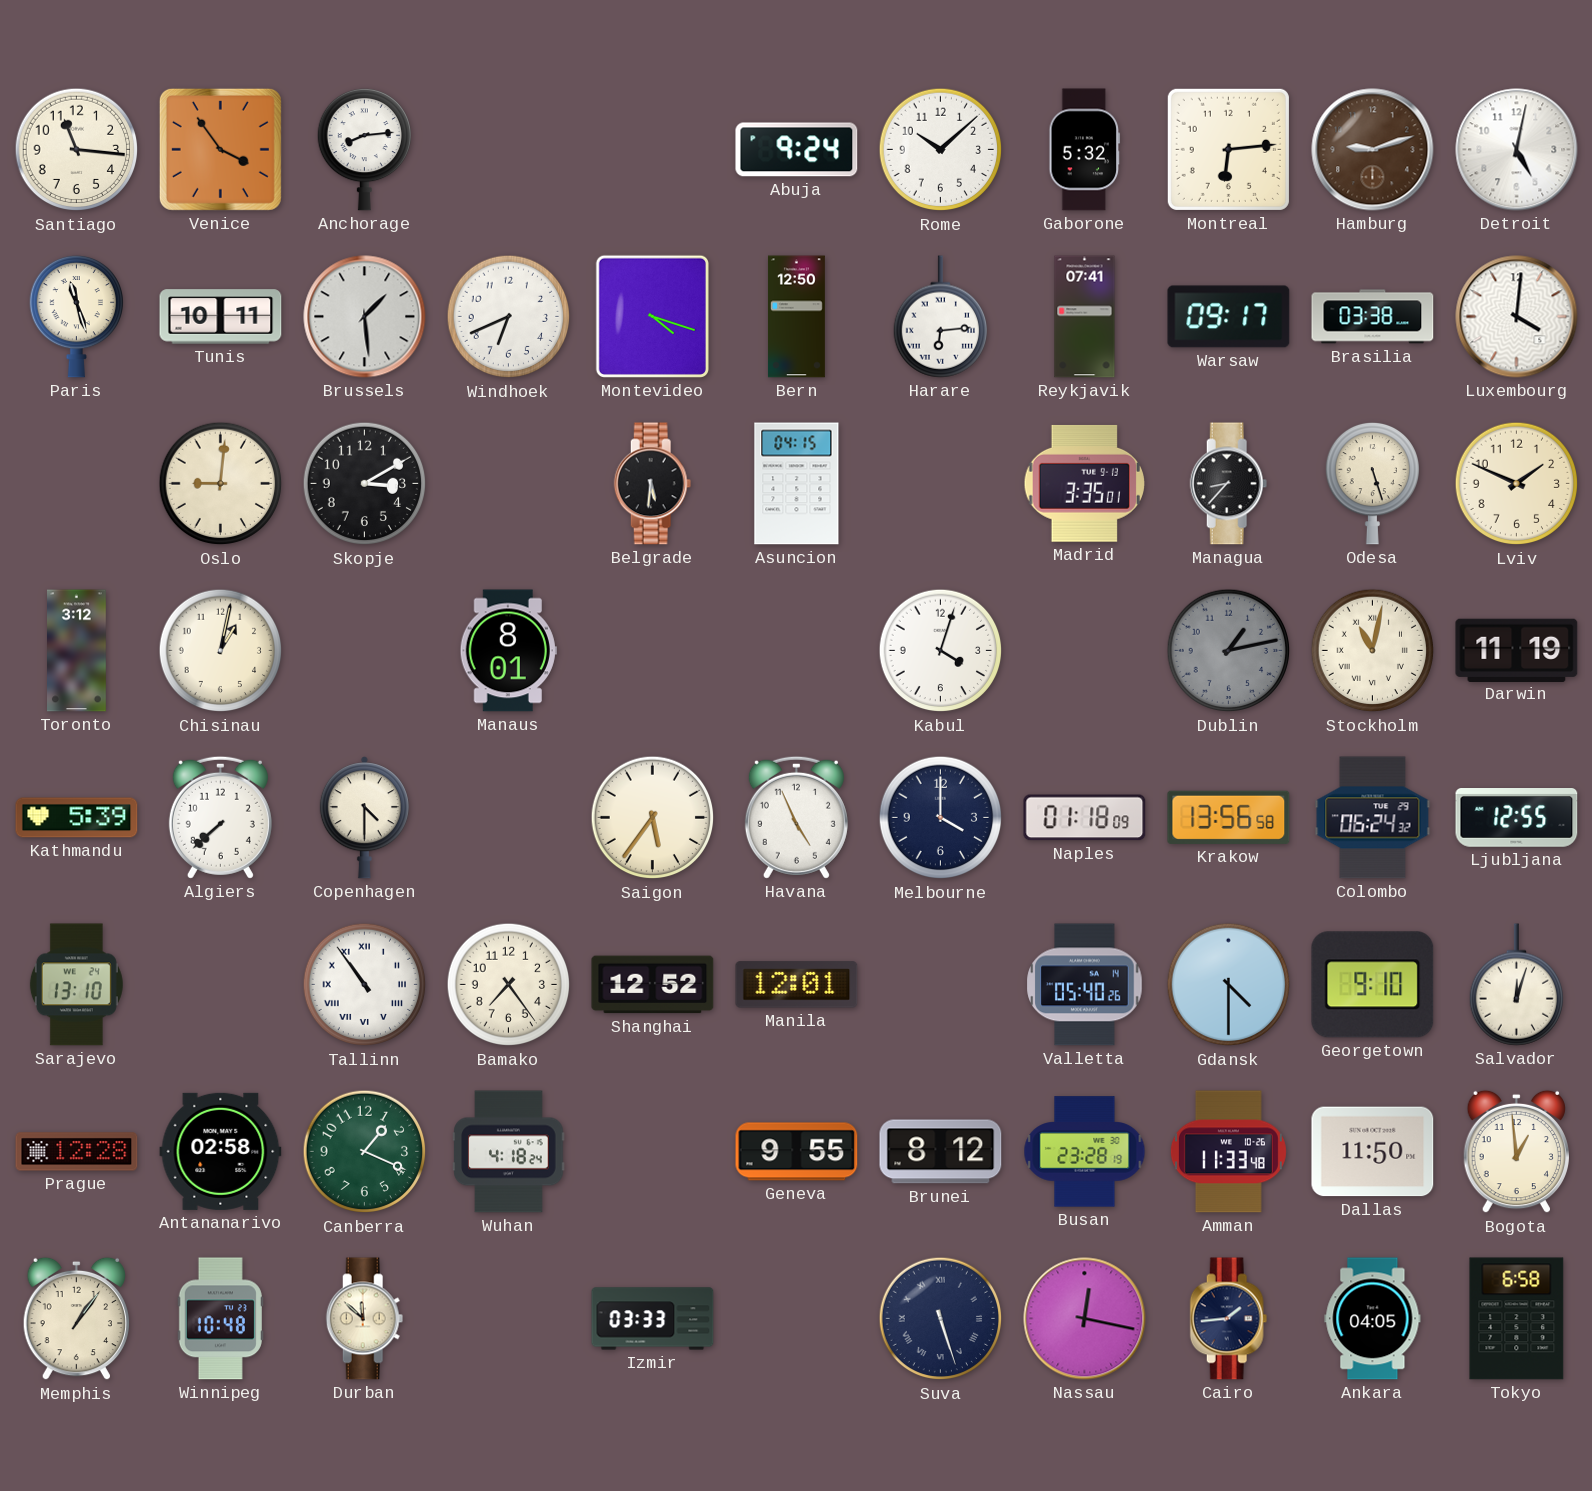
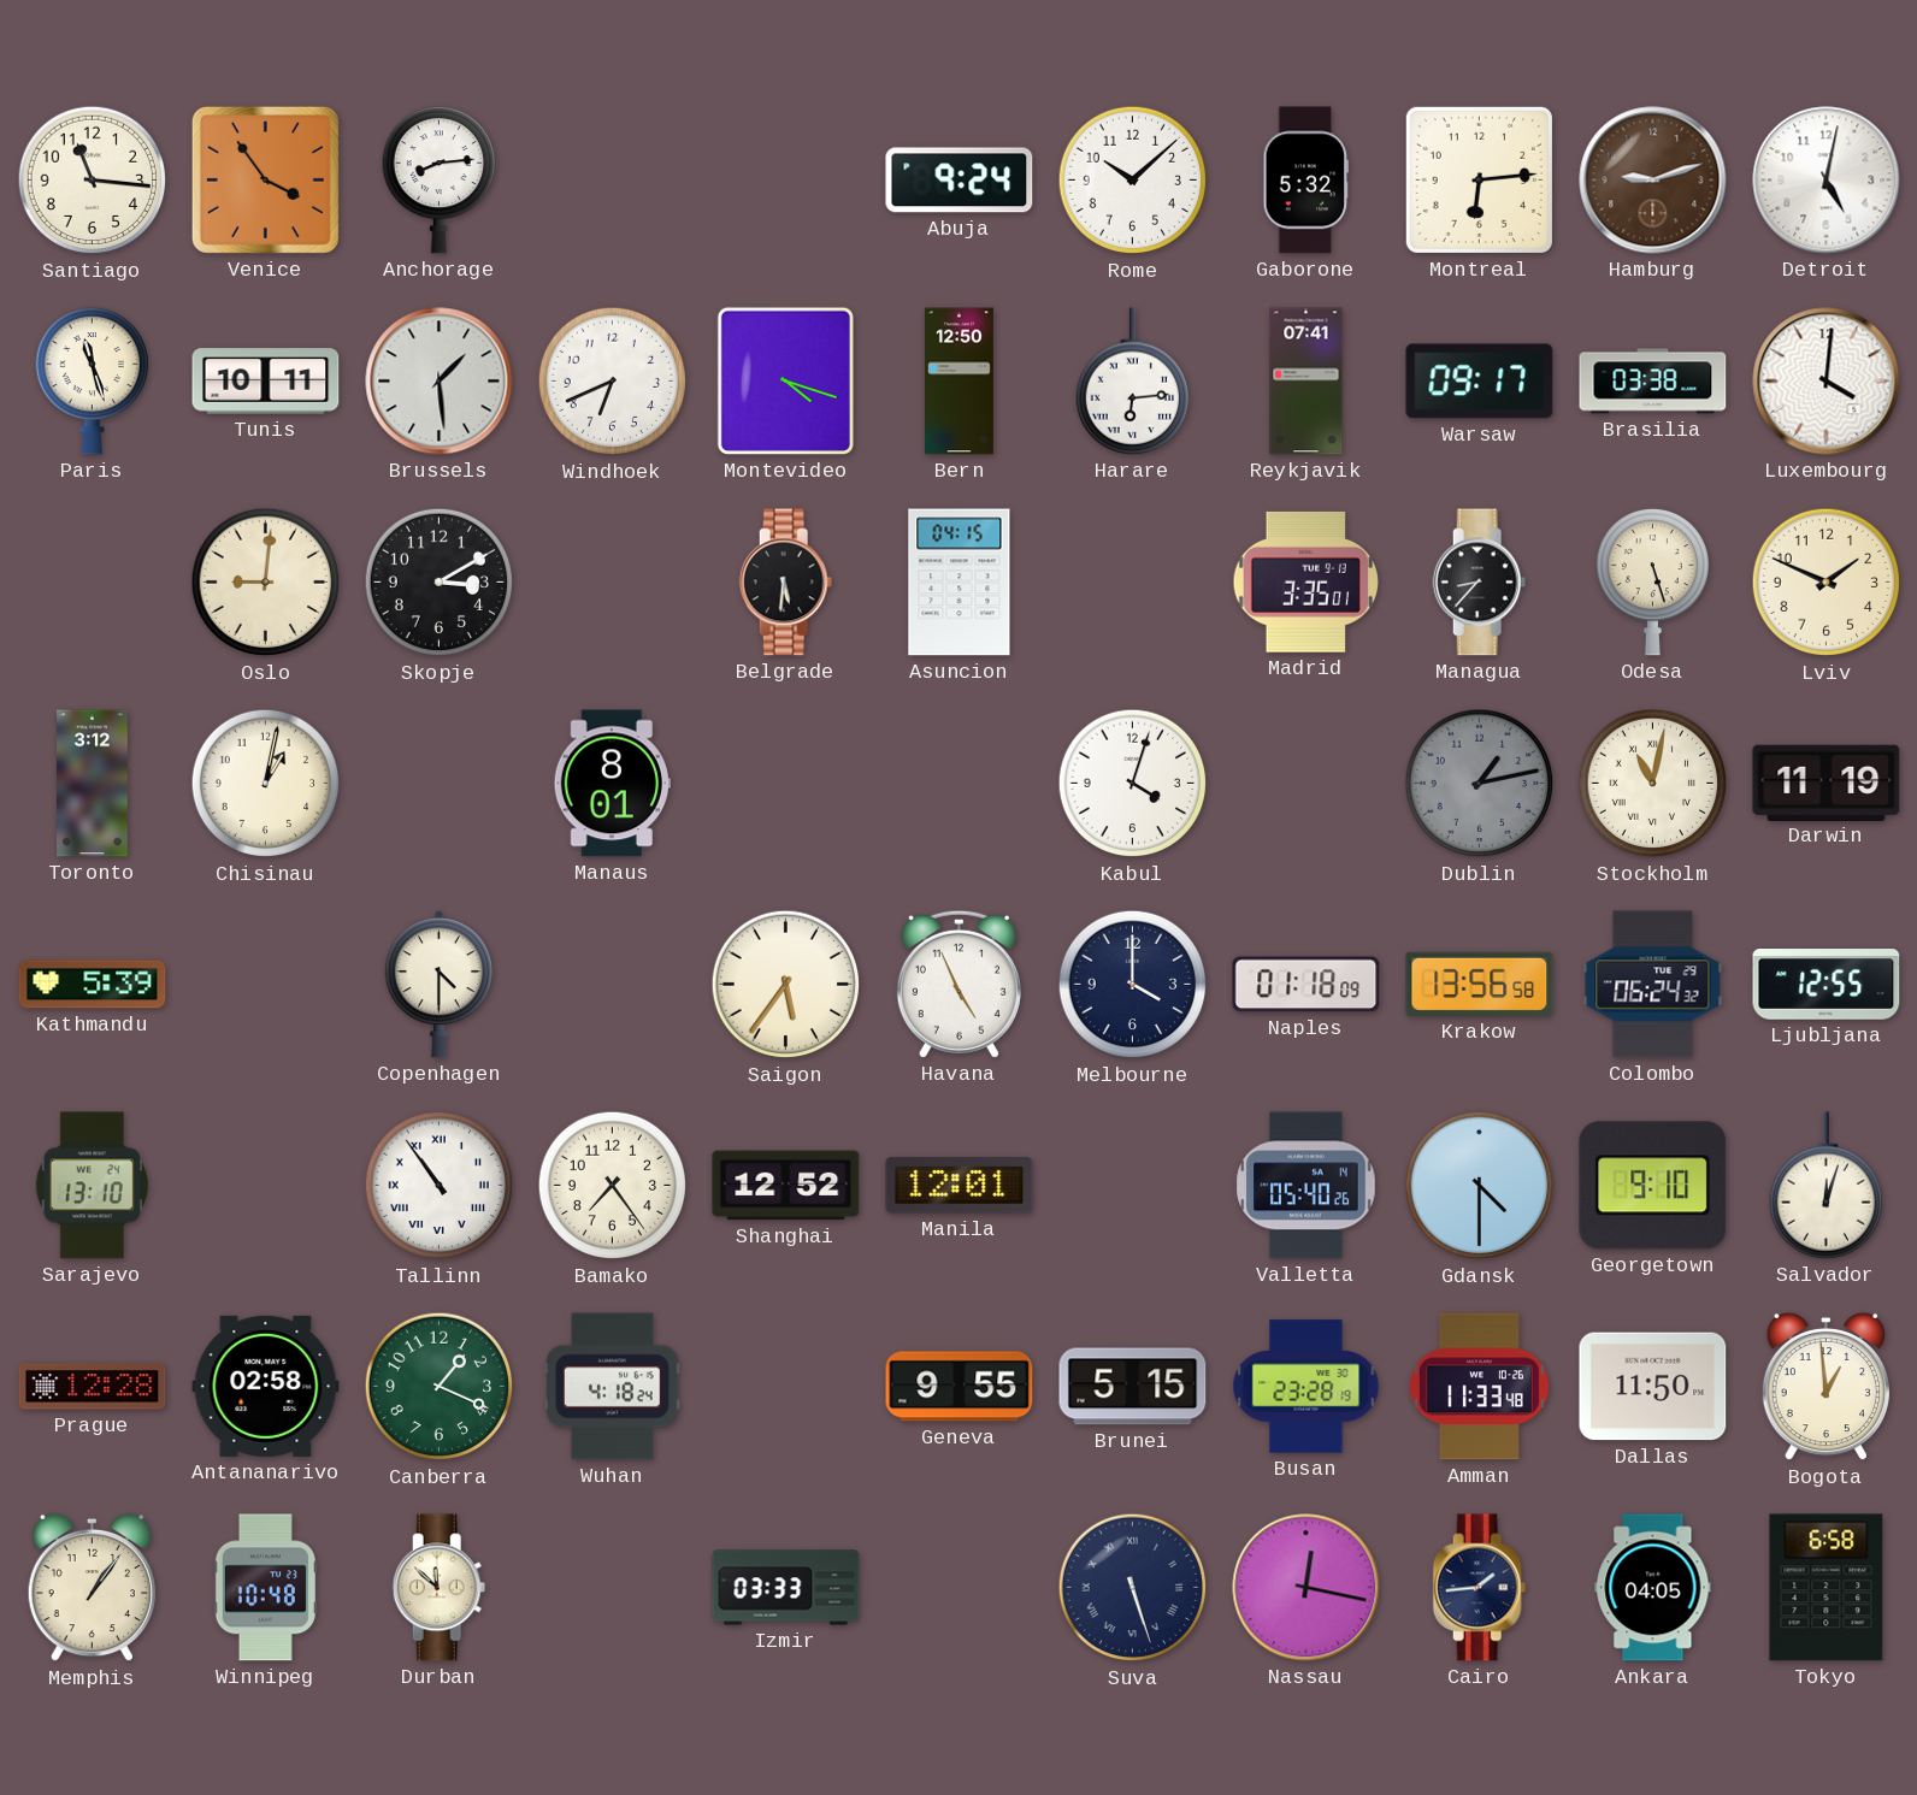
Algiers: 7:38 -> none
Brunei: 8:12 -> 5:15
